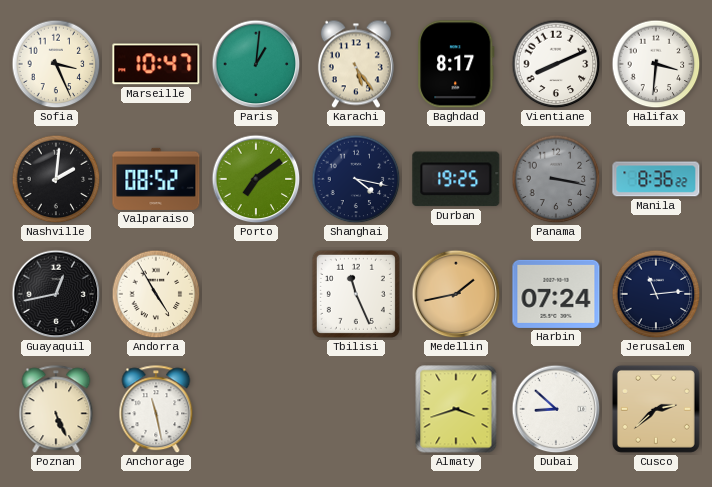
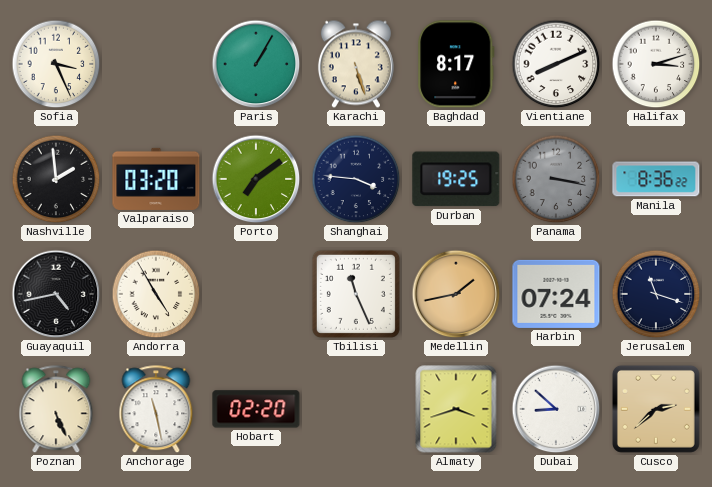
Marseille: 10:47 -> none
Paris: 1:01 -> 1:05
Karachi: 5:24 -> 5:27
Halifax: 3:31 -> 3:12
Nashville: 2:01 -> 1:59
Valparaiso: 08:52 -> 03:20
Shanghai: 4:17 -> 3:46
Guayaquil: 12:43 -> 4:43
Jerusalem: 11:14 -> 11:18
Hobart: none -> 02:20
